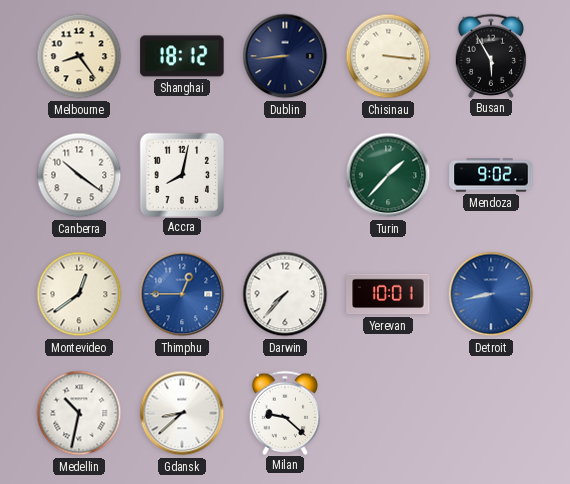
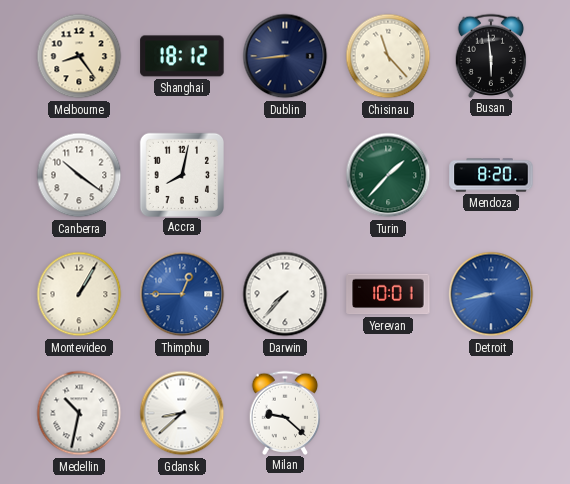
Chisinau: 3:16 -> 11:23
Busan: 5:55 -> 5:59
Mendoza: 9:02 -> 8:20
Montevideo: 12:39 -> 1:05
